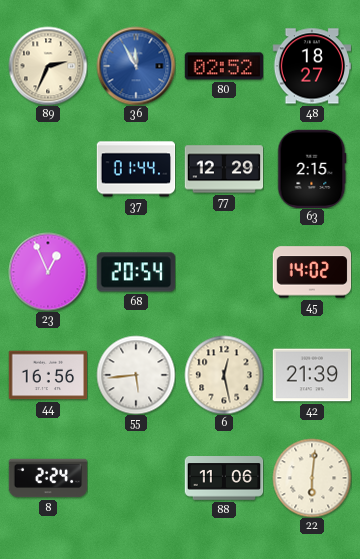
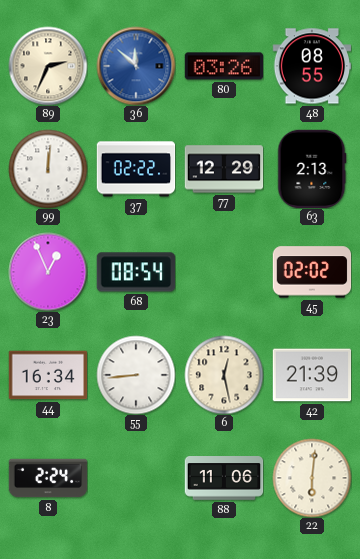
36: 11:55 -> 11:52
80: 02:52 -> 03:26
48: 18:27 -> 08:55
99: none -> 12:01
37: 01:44 -> 02:22
63: 2:15 -> 2:13
68: 20:54 -> 08:54
45: 14:02 -> 02:02
44: 16:56 -> 16:34
55: 5:44 -> 8:44
